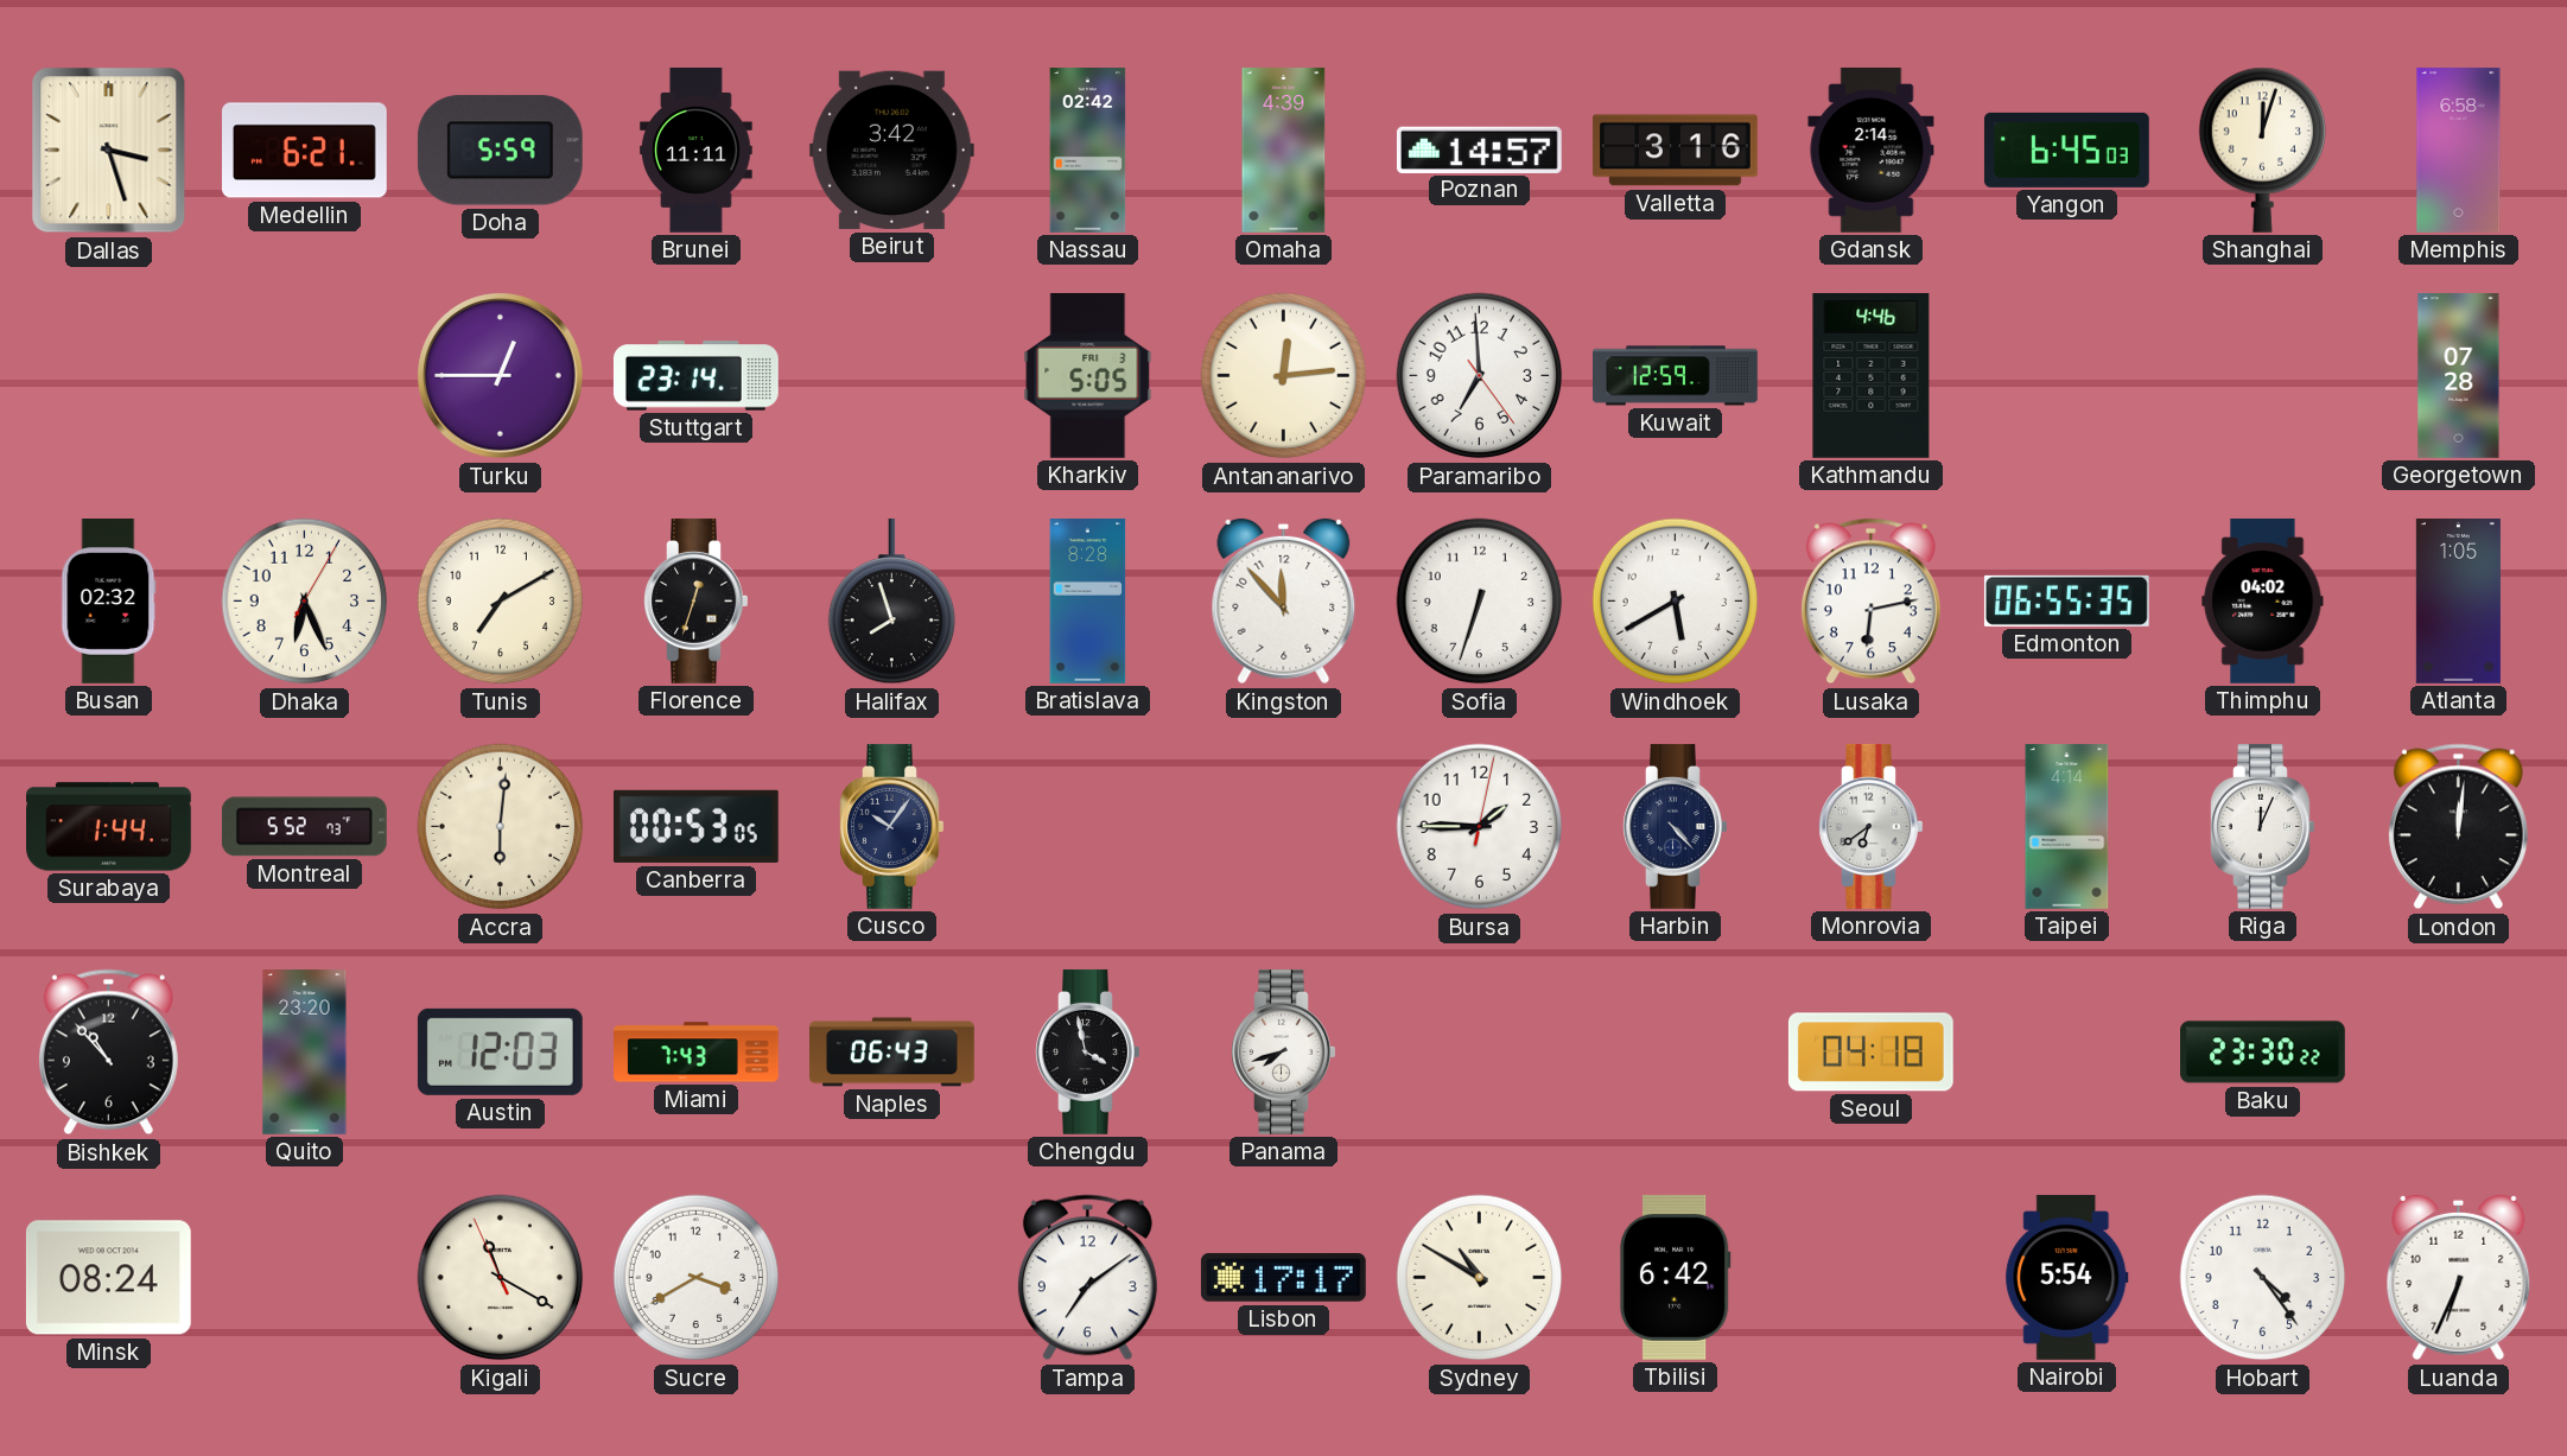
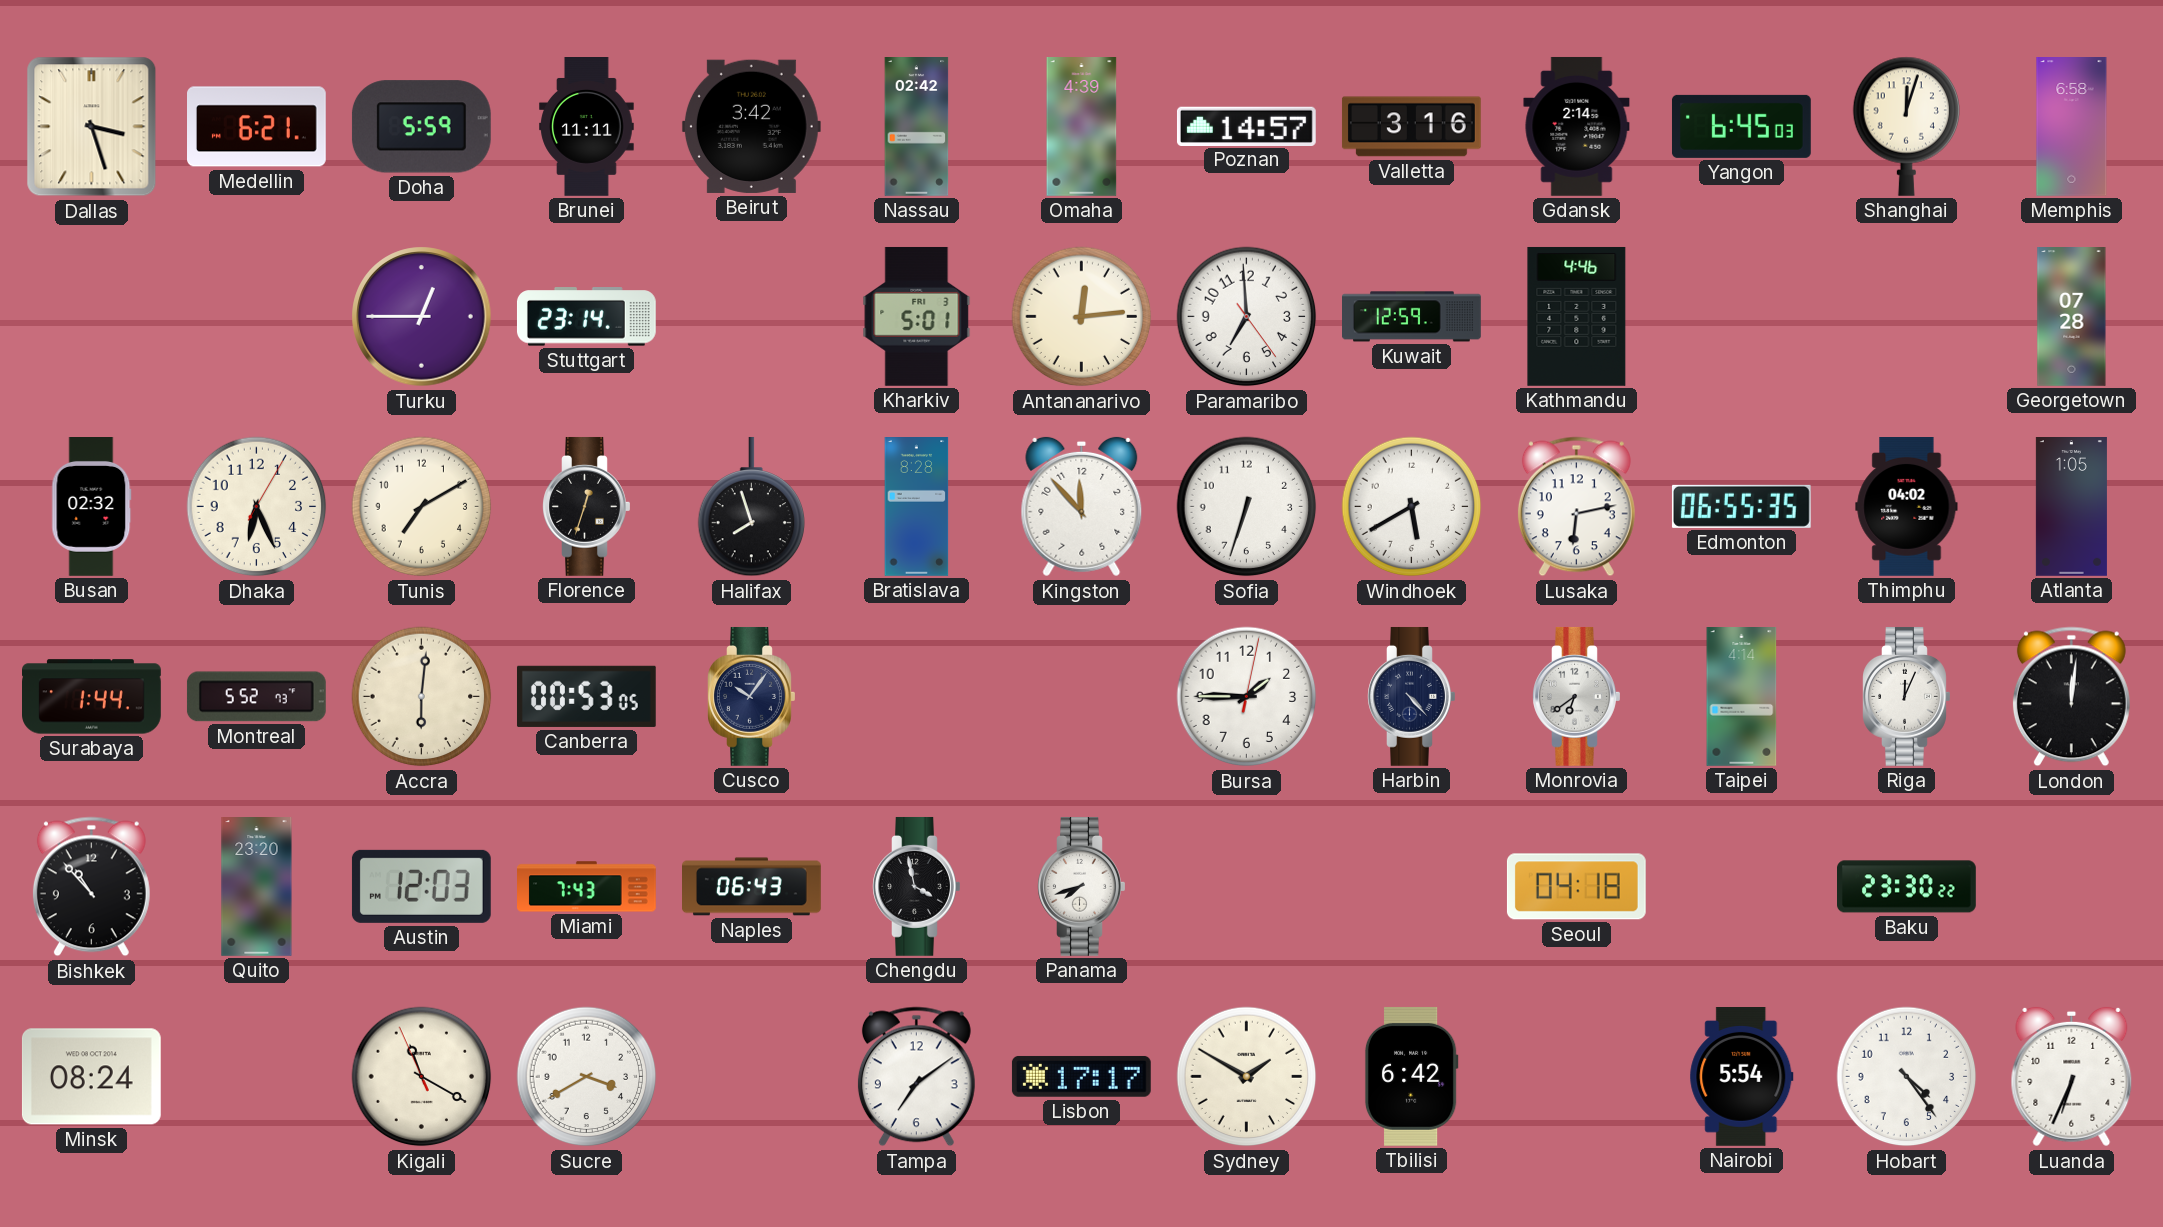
Kharkiv: 5:05 -> 5:01
Sydney: 10:50 -> 1:50
